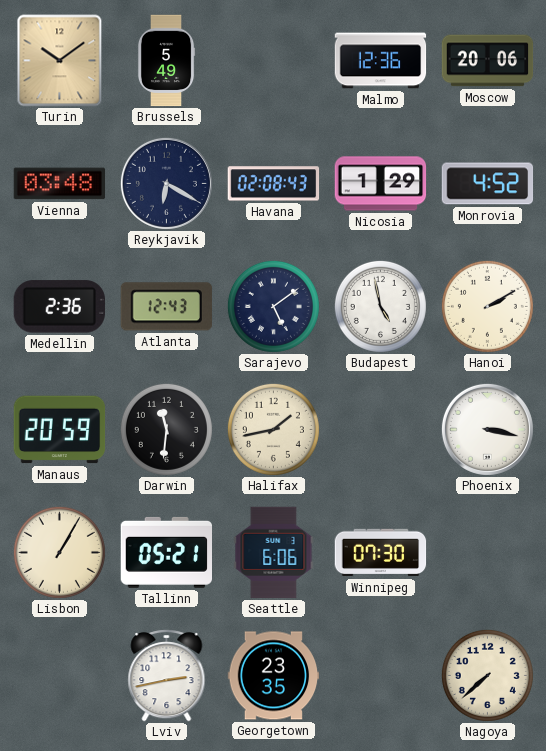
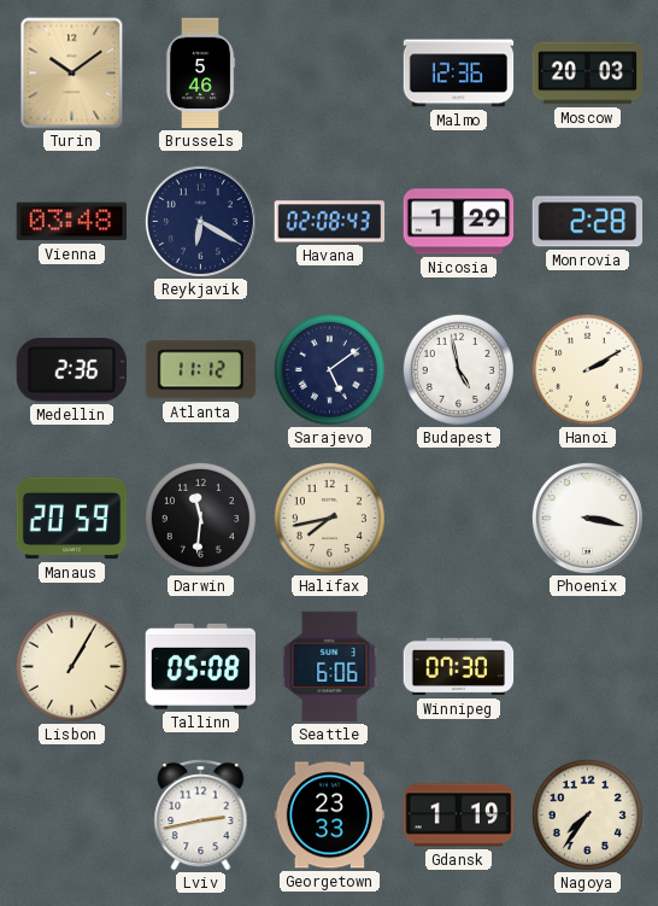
Brussels: 5:49 -> 5:46
Moscow: 20:06 -> 20:03
Monrovia: 4:52 -> 2:28
Atlanta: 12:43 -> 11:12
Halifax: 1:43 -> 7:43
Tallinn: 05:21 -> 05:08
Georgetown: 23:35 -> 23:33
Gdansk: none -> 1:19
Nagoya: 7:38 -> 7:36
